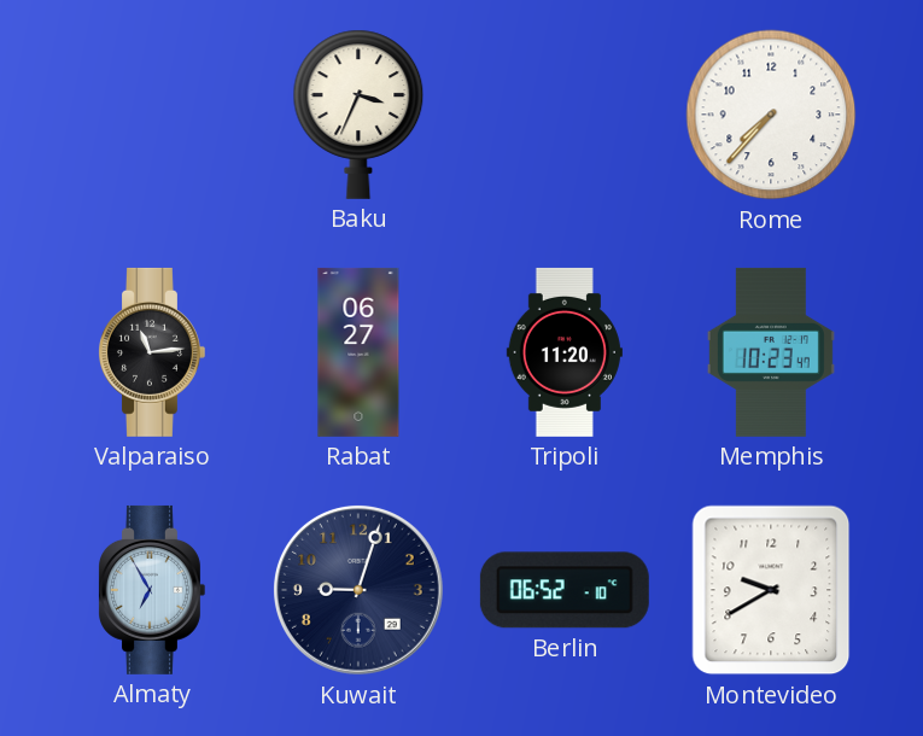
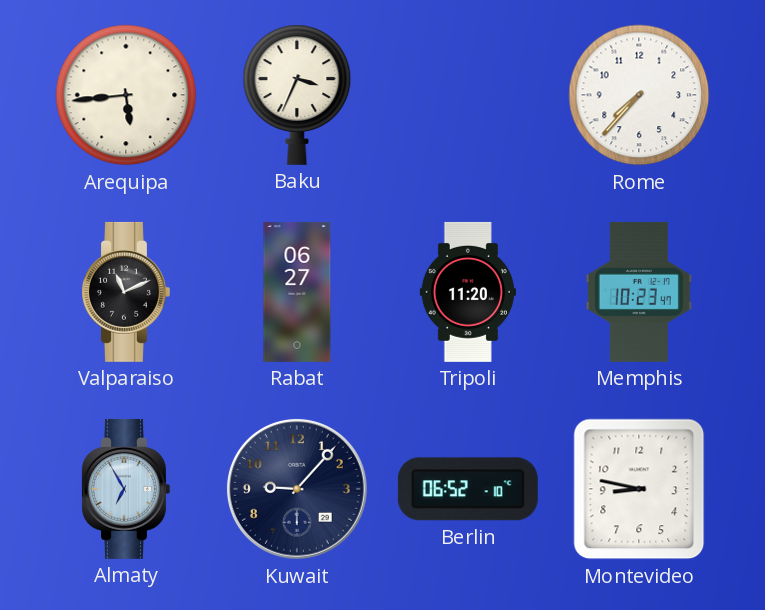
Arequipa: none -> 5:44
Valparaiso: 11:14 -> 11:11
Kuwait: 9:03 -> 9:07
Montevideo: 9:40 -> 8:47
